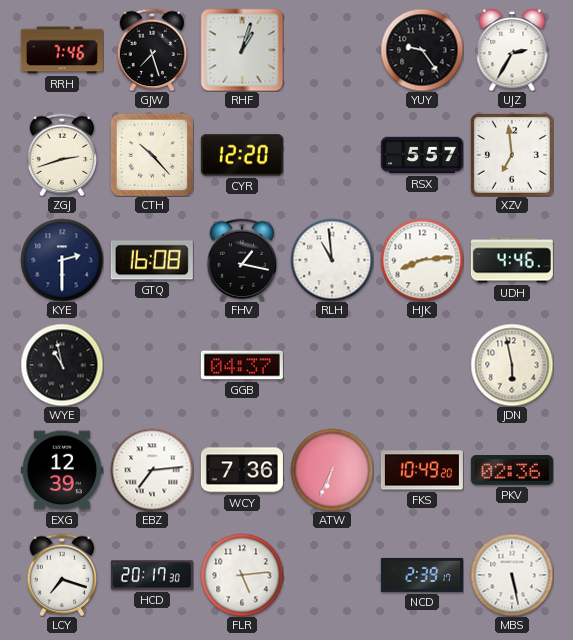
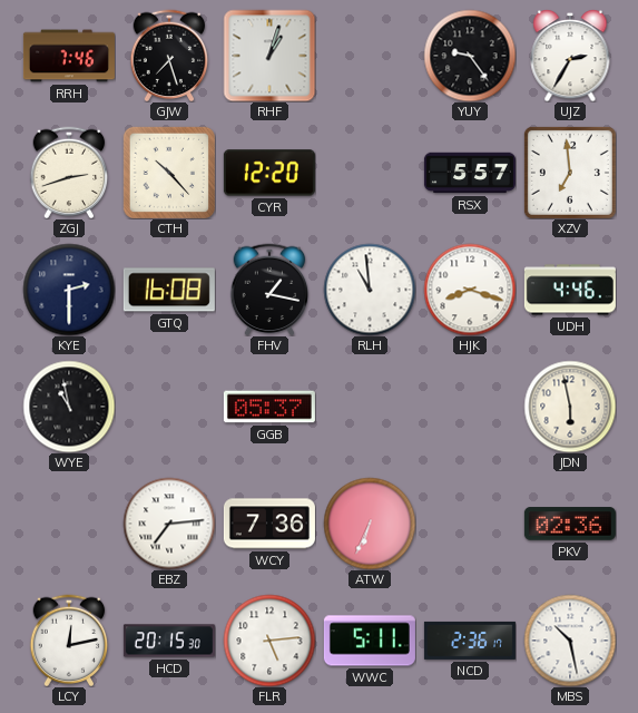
HJK: 8:14 -> 8:18
GGB: 04:37 -> 05:37
EXG: 12:39 -> none
FKS: 10:49 -> none
LCY: 7:18 -> 12:13
HCD: 20:17 -> 20:15
WWC: none -> 5:11
NCD: 2:39 -> 2:36
MBS: 5:28 -> 10:28
